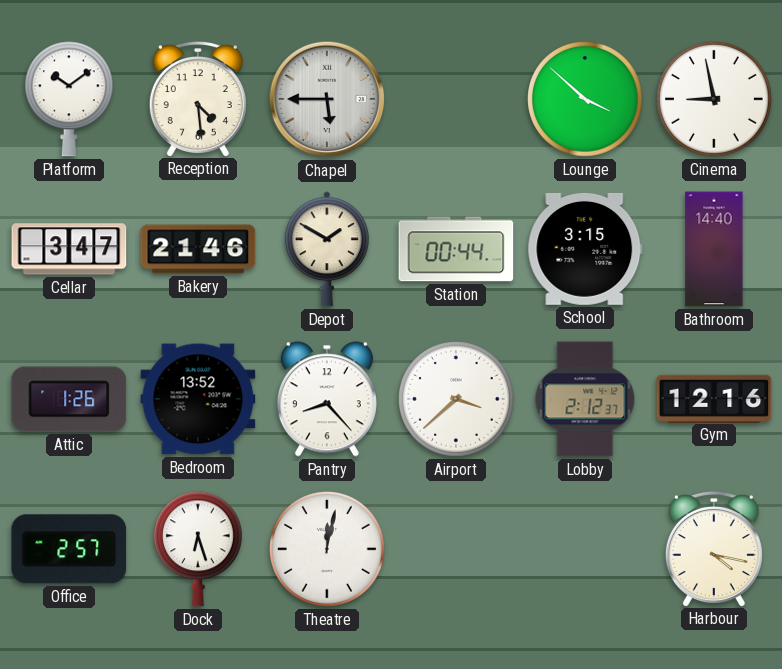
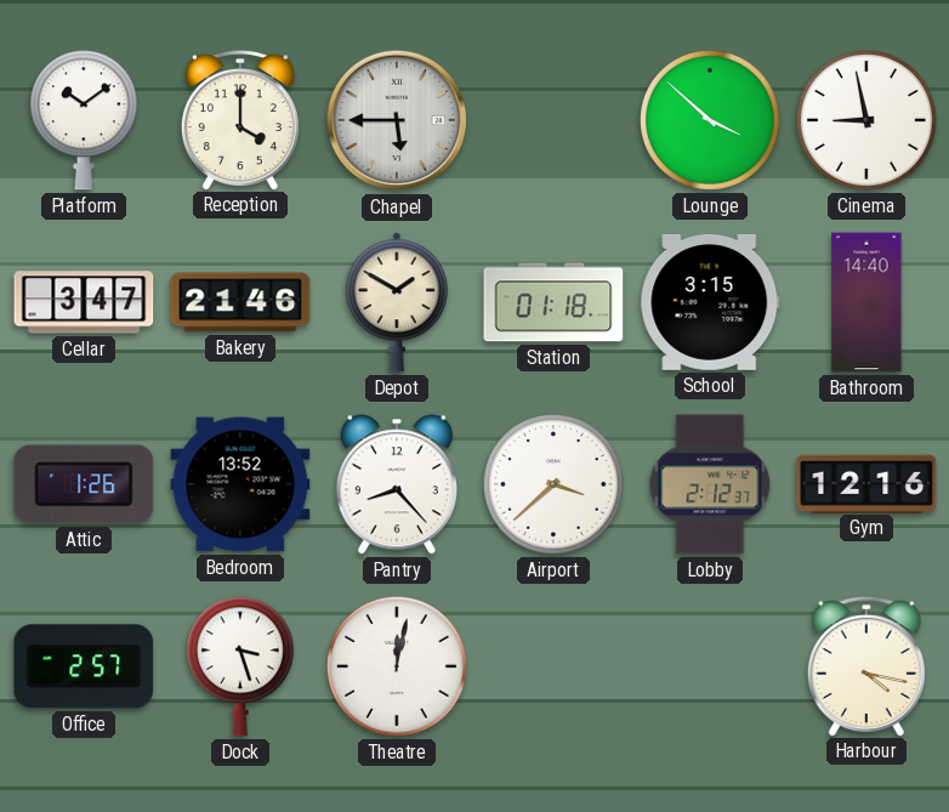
Reception: 4:29 -> 4:00
Station: 00:44 -> 01:18
Dock: 6:27 -> 3:27
